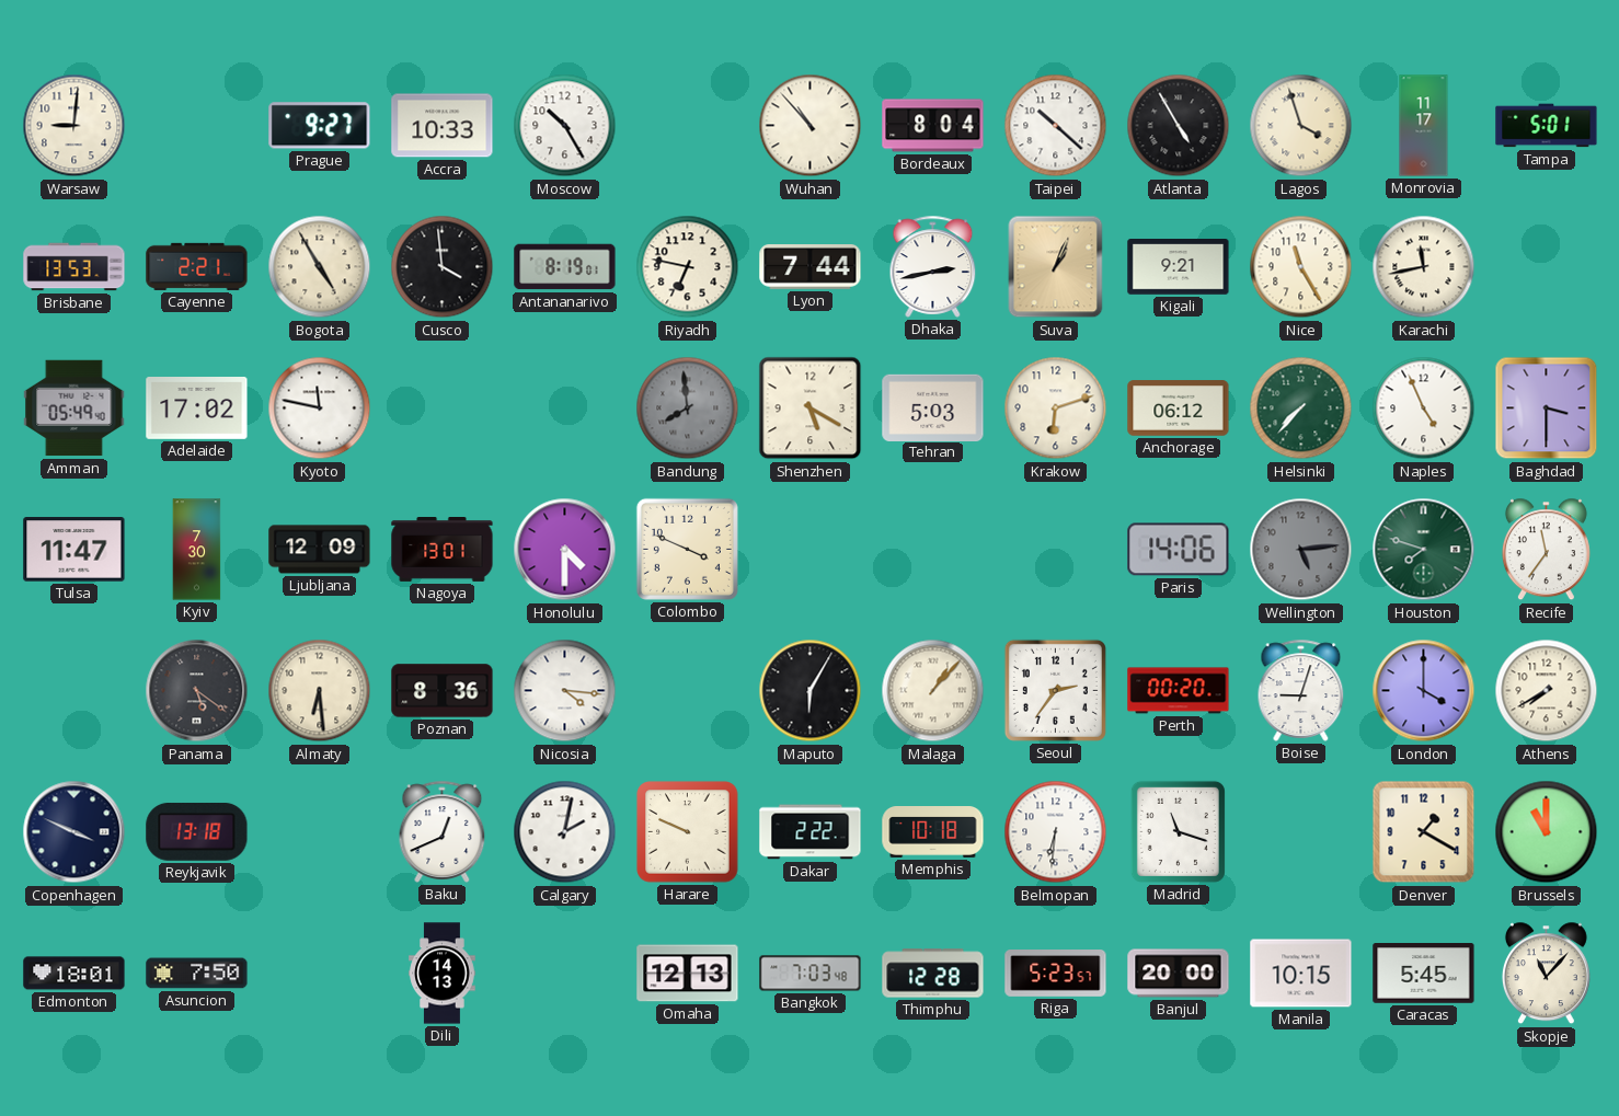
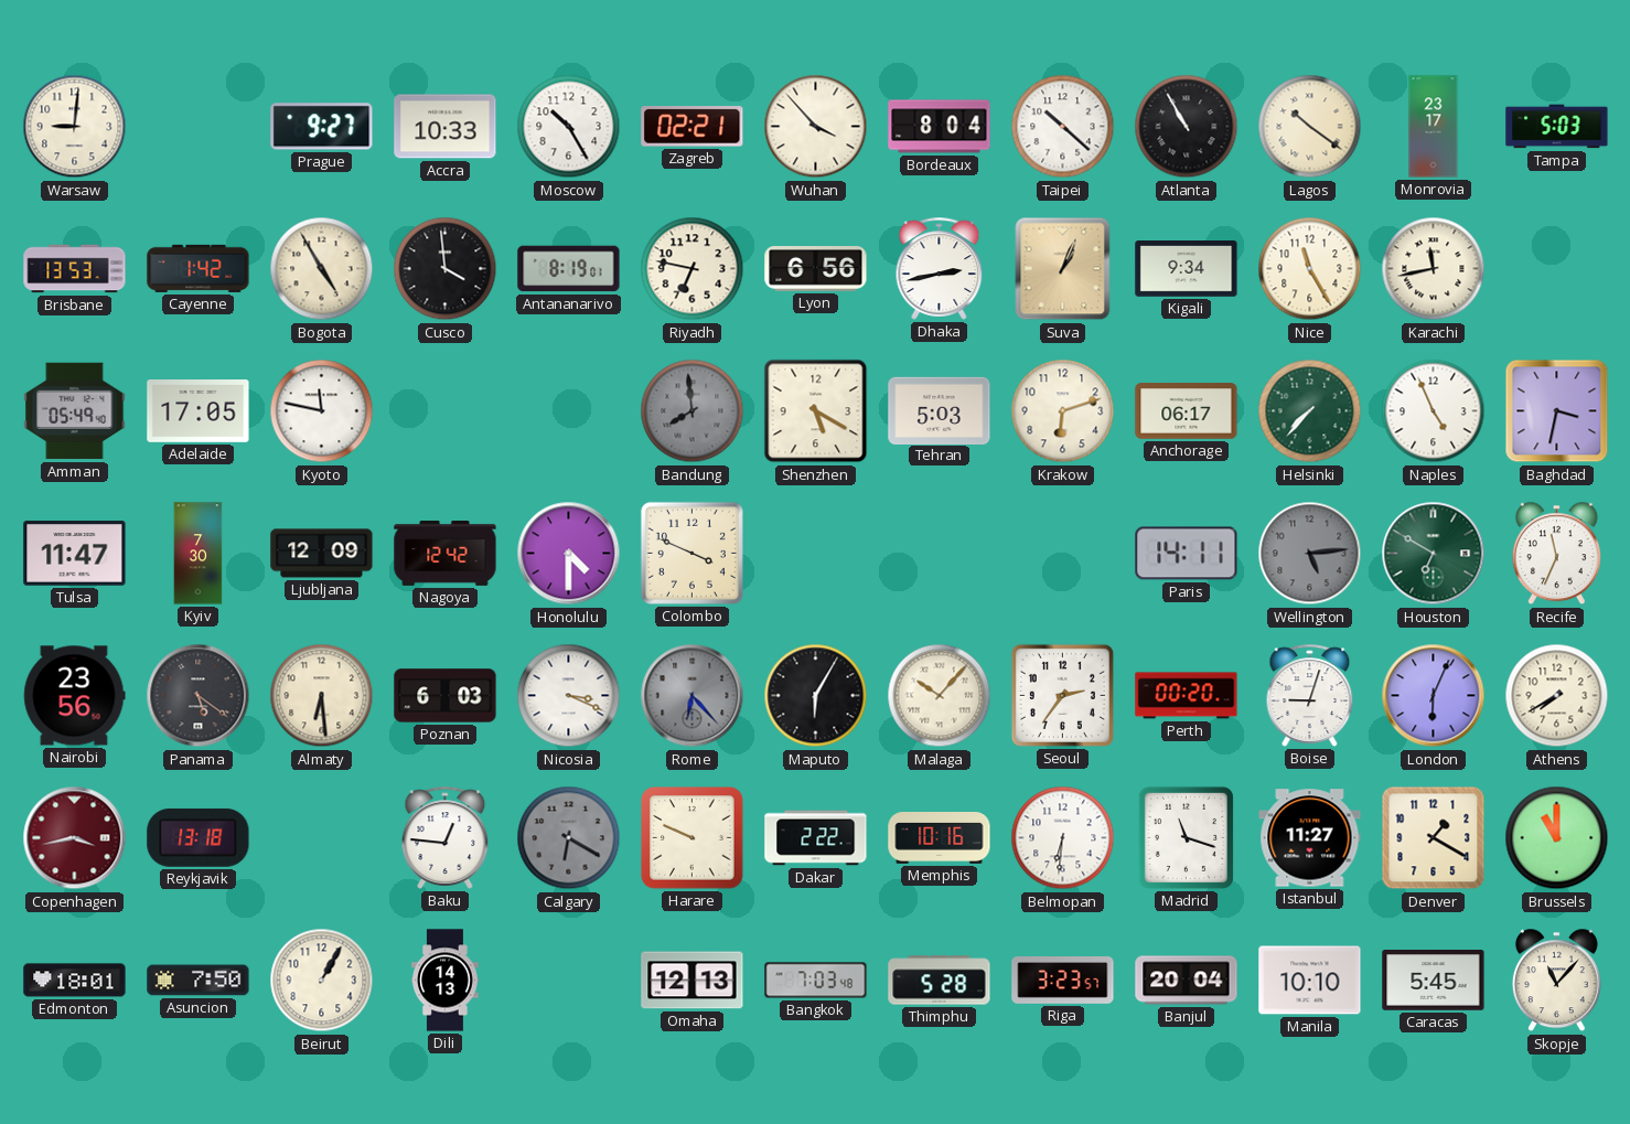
Zagreb: none -> 02:21
Wuhan: 10:53 -> 3:53
Atlanta: 4:55 -> 10:55
Lagos: 3:57 -> 10:21
Monrovia: 11:17 -> 23:17
Tampa: 5:01 -> 5:03
Cayenne: 2:21 -> 1:42
Lyon: 7:44 -> 6:56
Kigali: 9:21 -> 9:34
Adelaide: 17:02 -> 17:05
Anchorage: 06:12 -> 06:17
Baghdad: 3:30 -> 3:32
Nagoya: 13:01 -> 12:42
Paris: 14:06 -> 14:11
Houston: 7:48 -> 6:50
Recife: 11:36 -> 11:34
Nairobi: none -> 23:56
Poznan: 8:36 -> 6:03
Nicosia: 4:16 -> 3:19
Rome: none -> 6:23
Malaga: 1:07 -> 10:07
London: 4:00 -> 6:04
Copenhagen: 3:49 -> 3:43
Copenhagen dial: navy -> burgundy
Baku: 12:41 -> 12:46
Calgary: 2:02 -> 6:20
Calgary dial: white -> grey
Memphis: 10:18 -> 10:16
Istanbul: none -> 11:27
Beirut: none -> 1:05
Thimphu: 12:28 -> 5:28
Riga: 5:23 -> 3:23
Banjul: 20:00 -> 20:04
Manila: 10:15 -> 10:10
